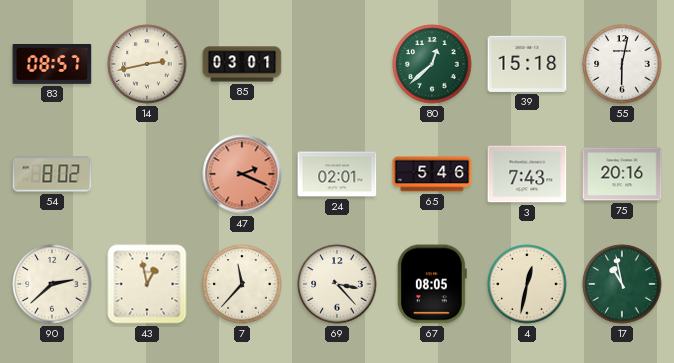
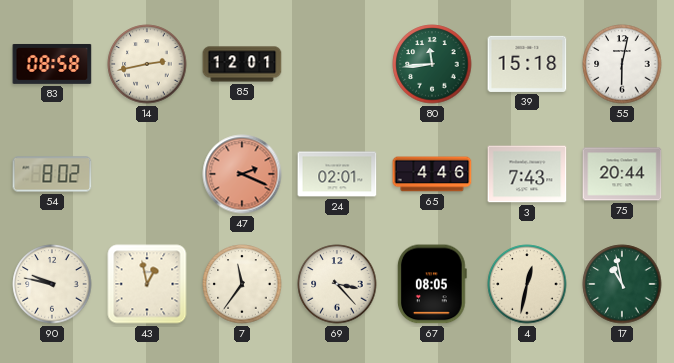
83: 08:57 -> 08:58
85: 03:01 -> 12:01
80: 12:38 -> 11:44
65: 5:46 -> 4:46
75: 20:16 -> 20:44
90: 2:38 -> 9:47
7: 11:37 -> 11:36
